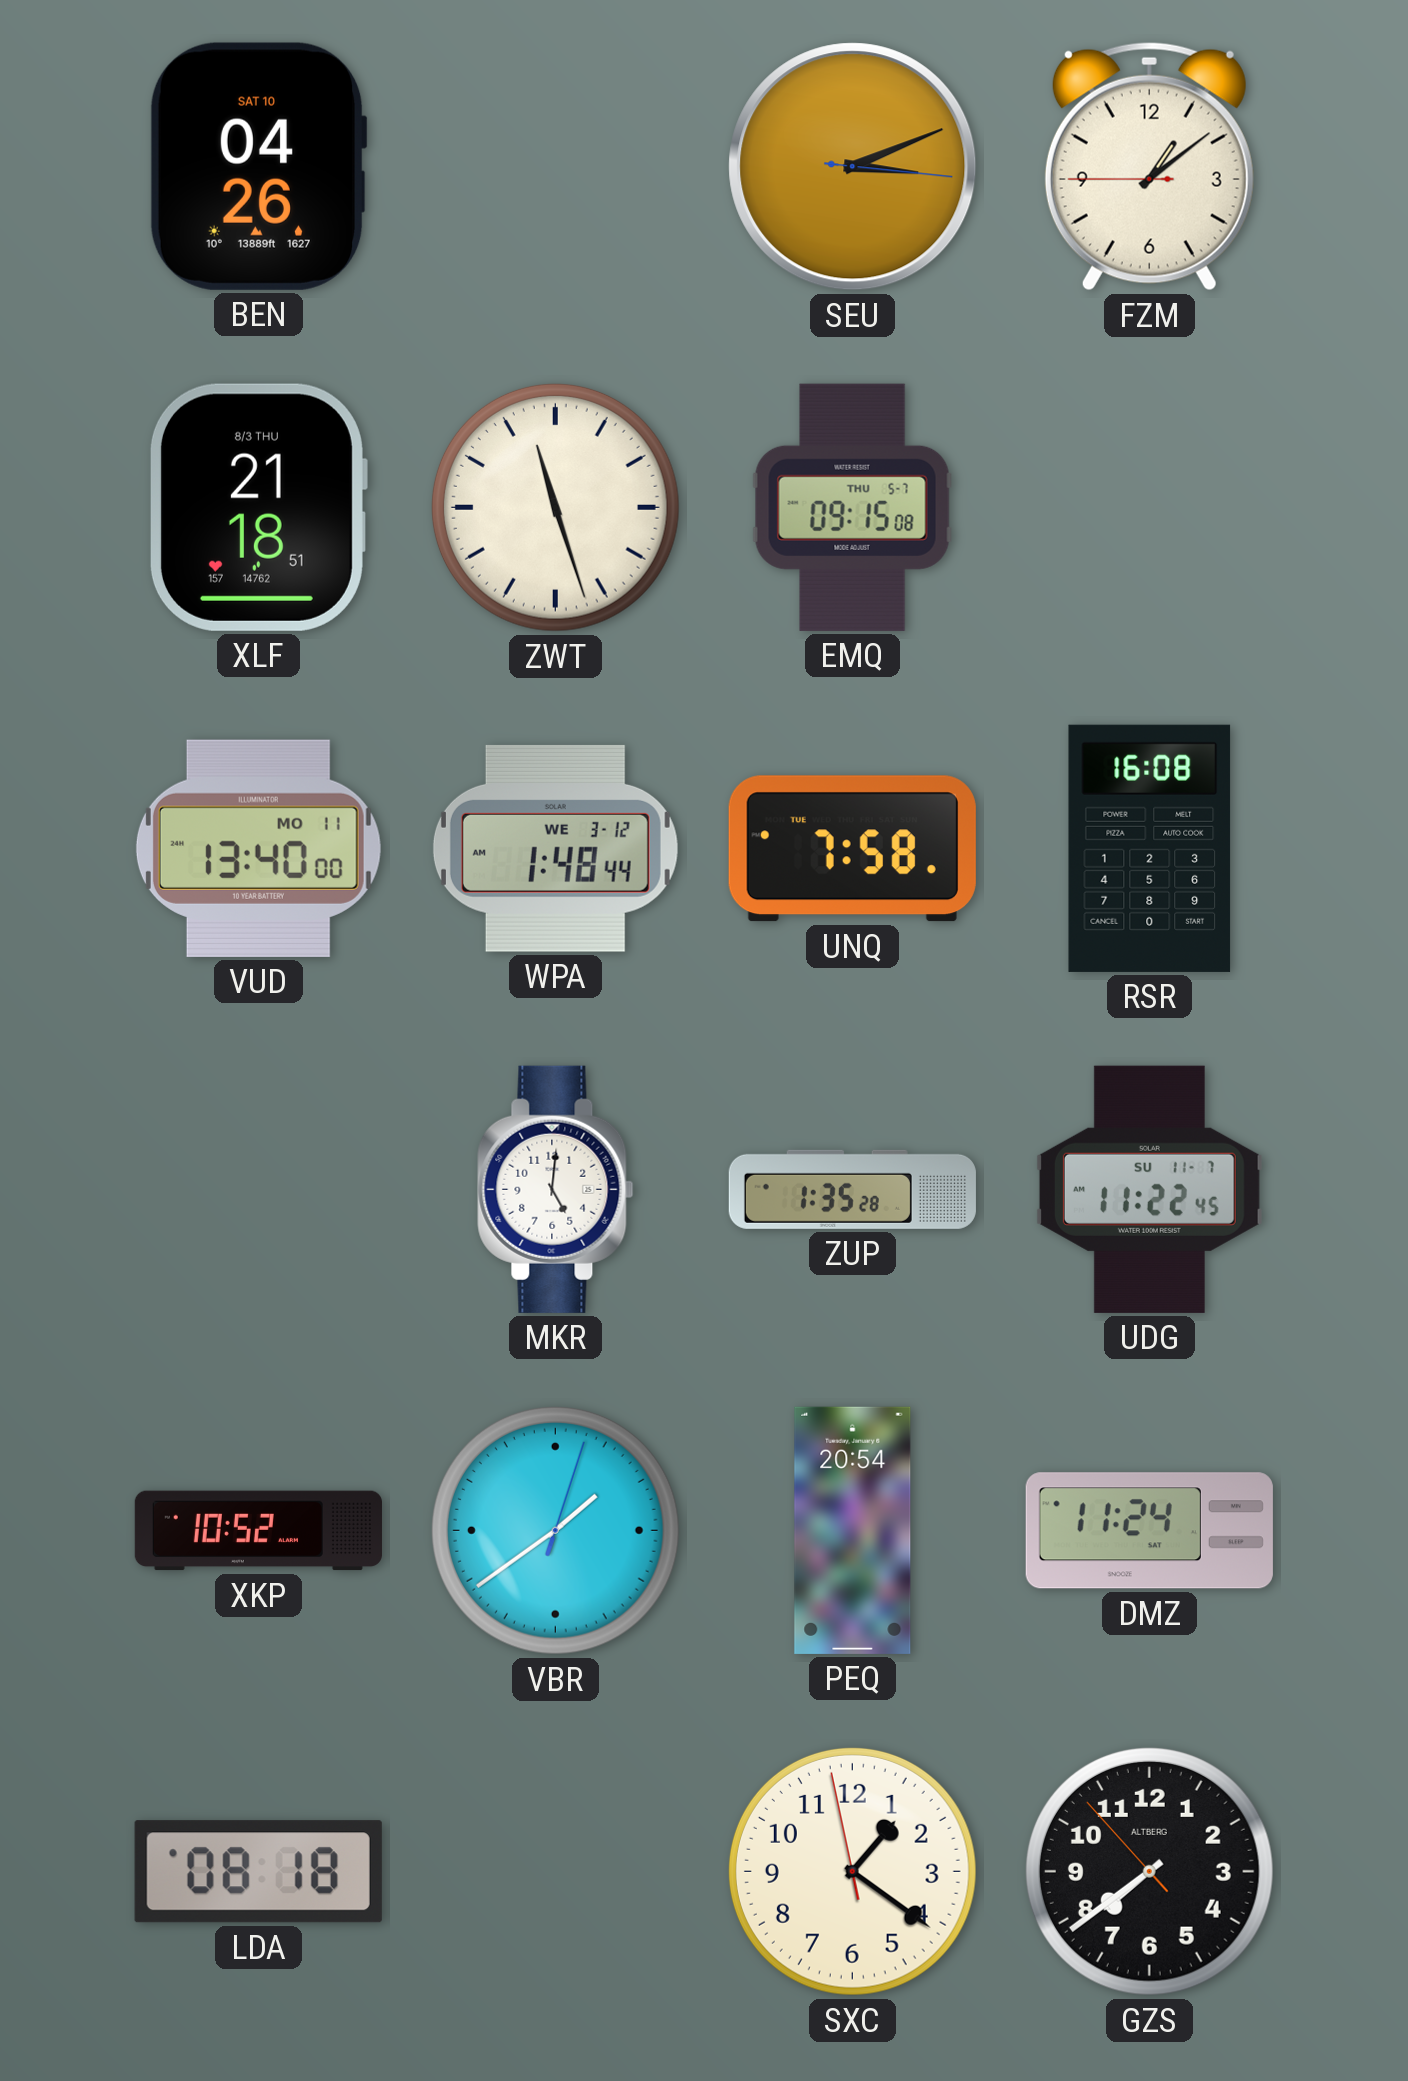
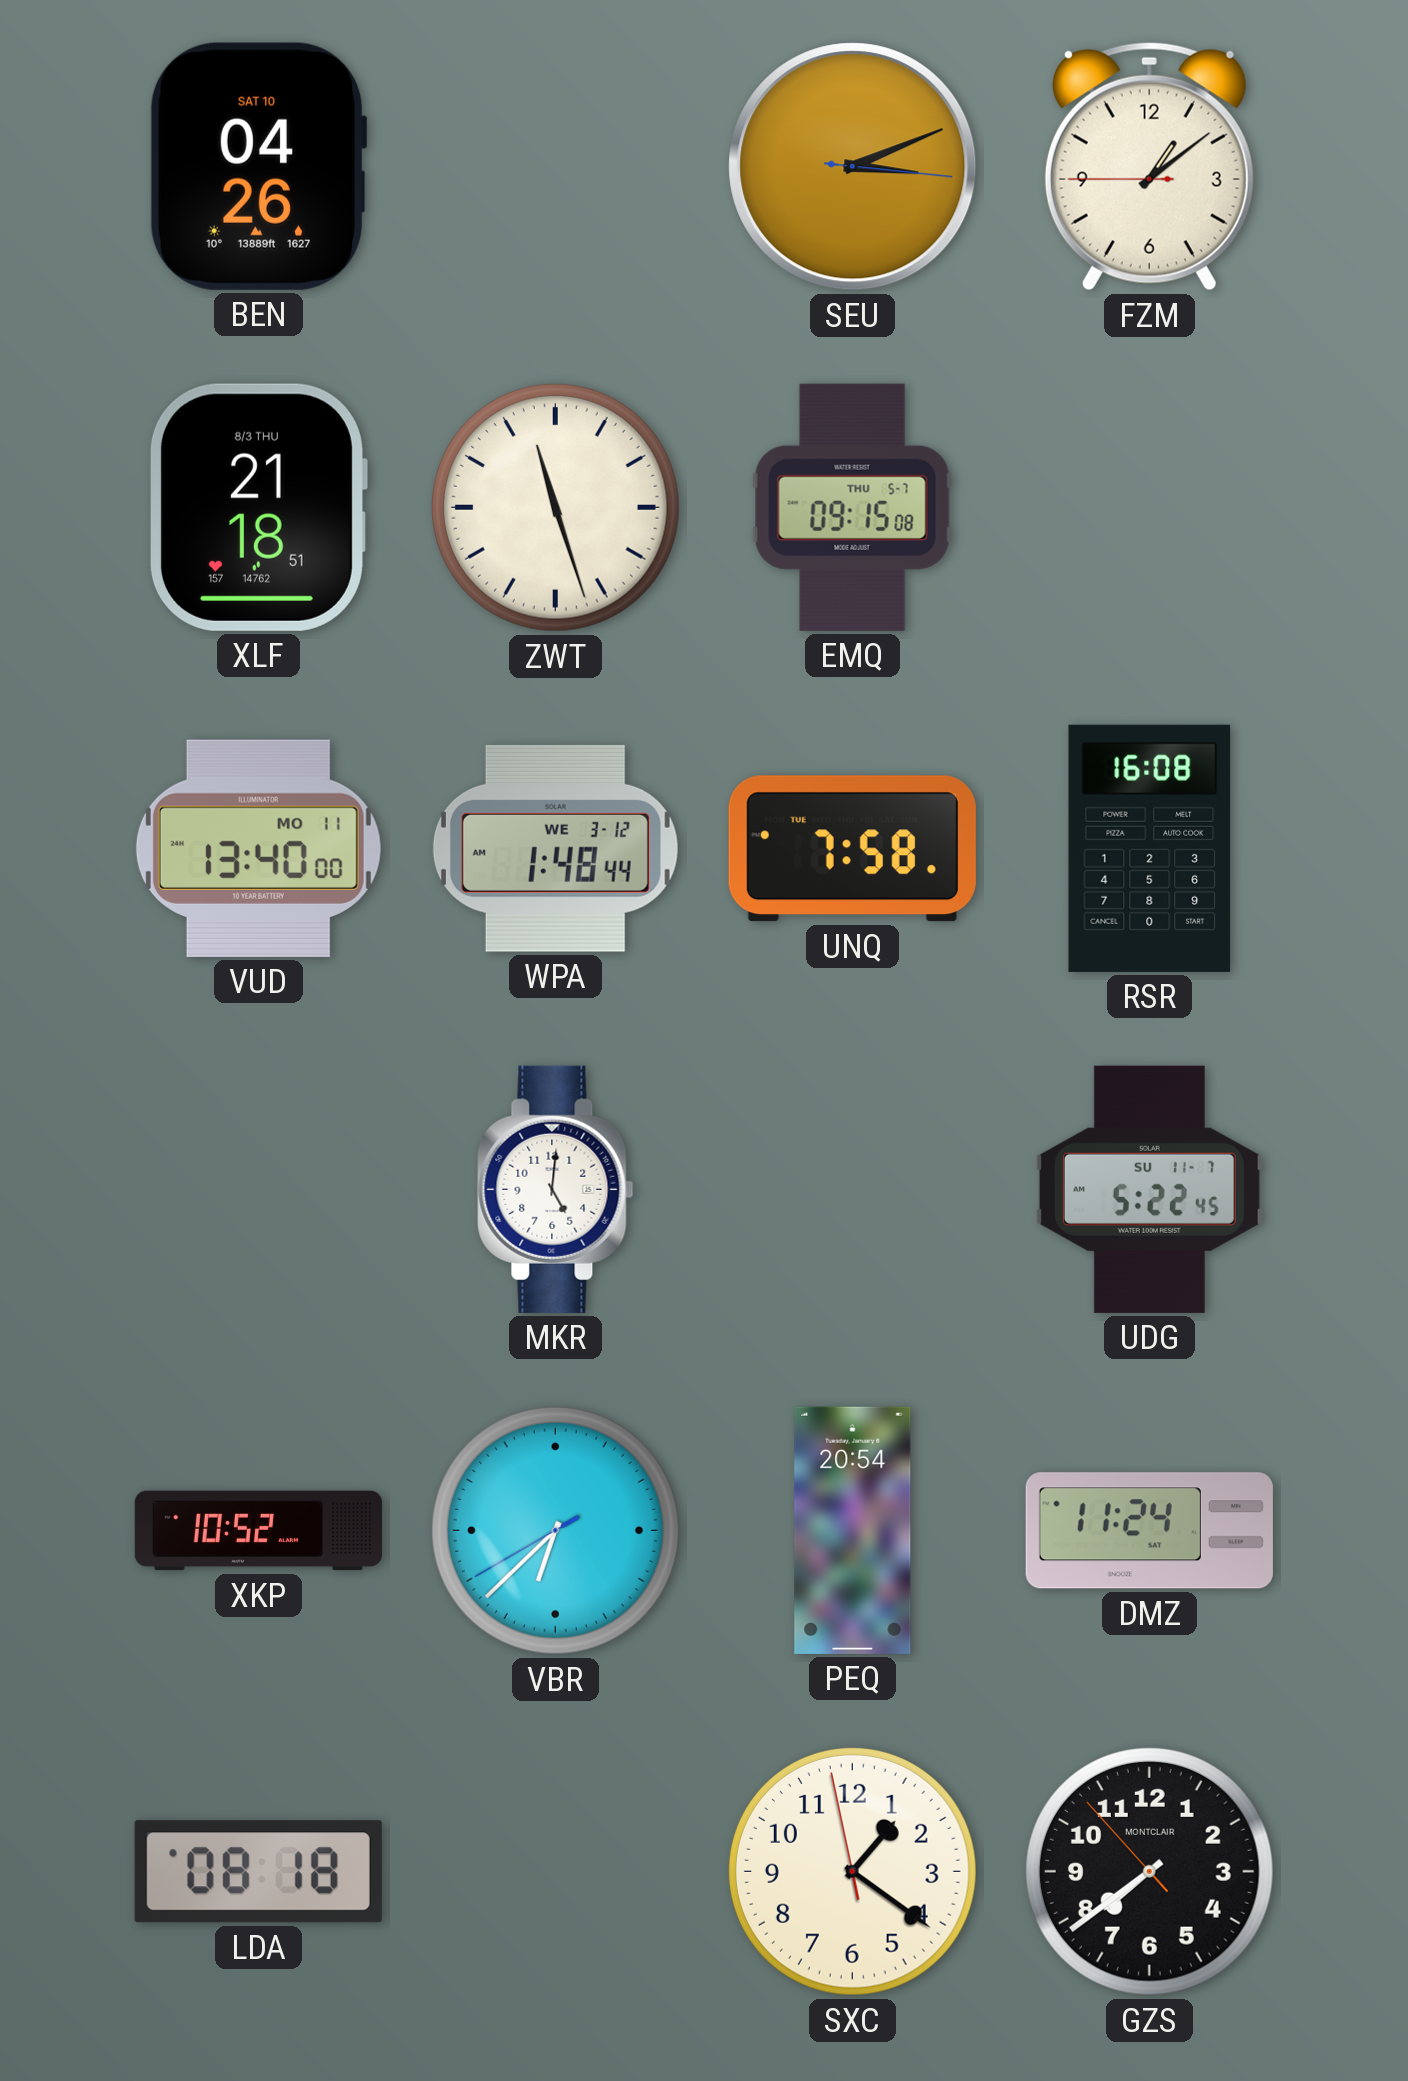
ZUP: 1:35 -> none
UDG: 11:22 -> 5:22
VBR: 1:39 -> 6:37
GZS brand: ALTBERG -> MONTCLAIR
